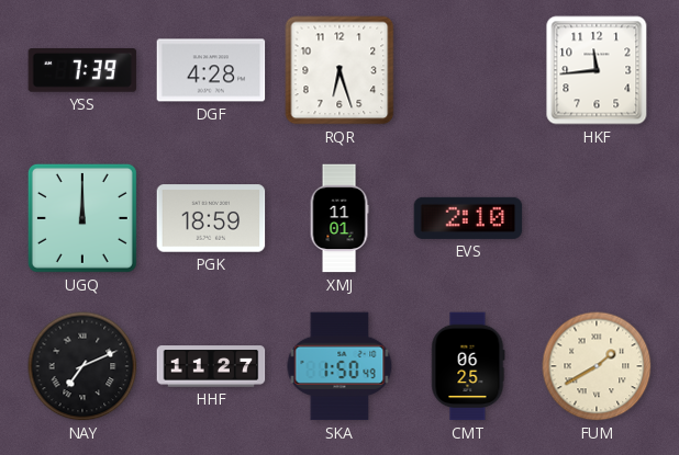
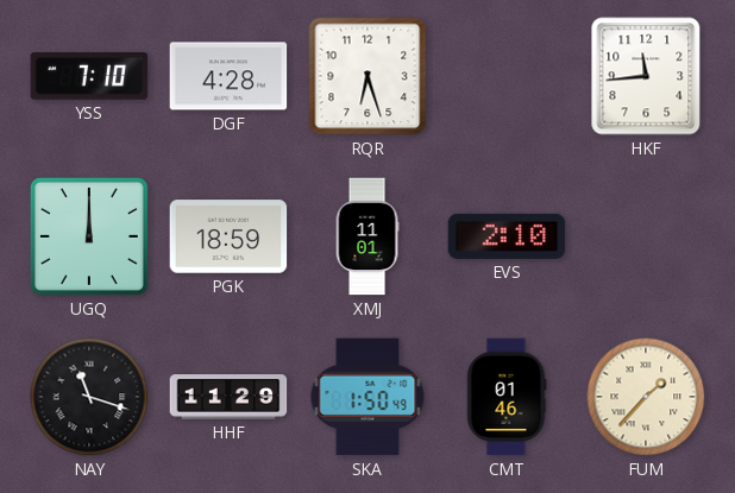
YSS: 7:39 -> 7:10
NAY: 7:11 -> 11:18
HHF: 11:27 -> 11:29
CMT: 06:25 -> 01:46
FUM: 1:40 -> 1:37
